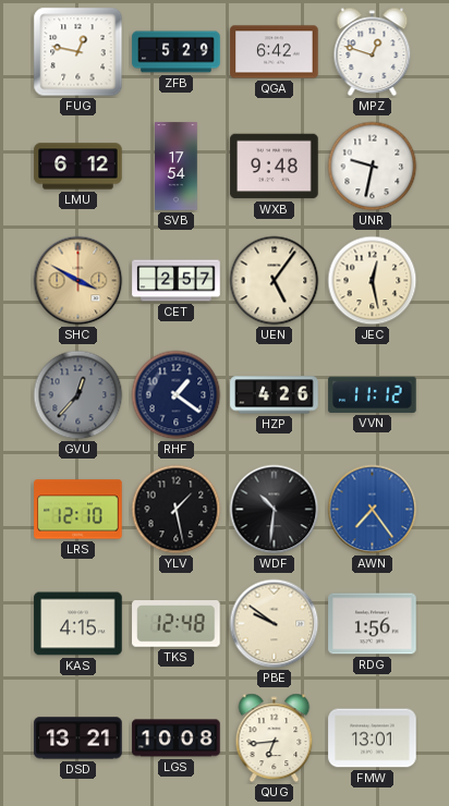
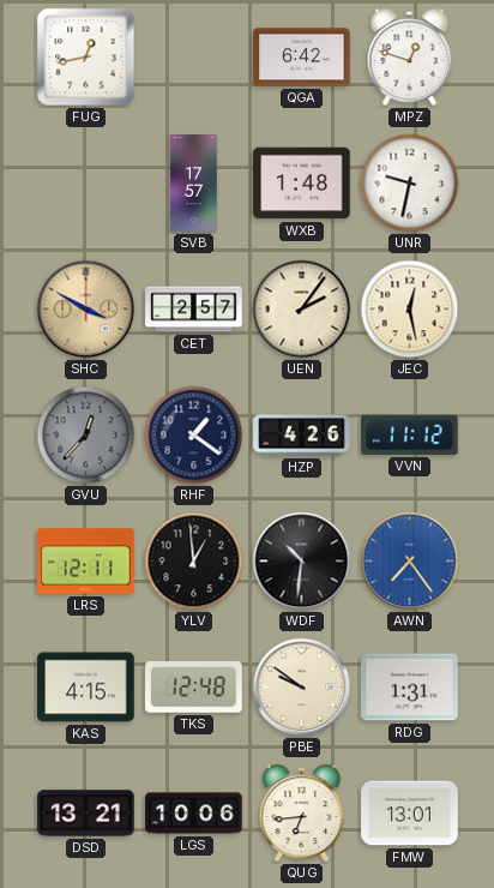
FUG: 12:47 -> 12:43
ZFB: 5:29 -> none
LMU: 6:12 -> none
SVB: 17:54 -> 17:57
WXB: 9:48 -> 1:48
UEN: 5:06 -> 2:06
LRS: 12:10 -> 12:11
YLV: 1:28 -> 12:59
RDG: 1:56 -> 1:31
LGS: 10:08 -> 10:06
